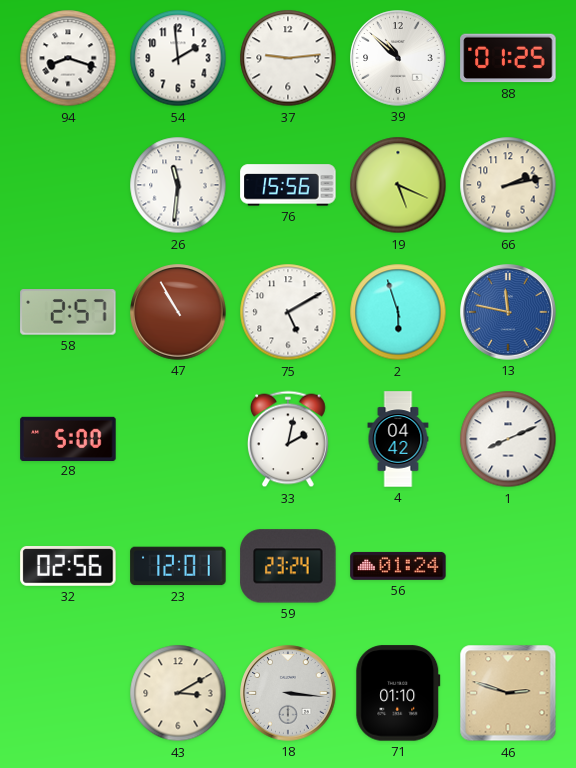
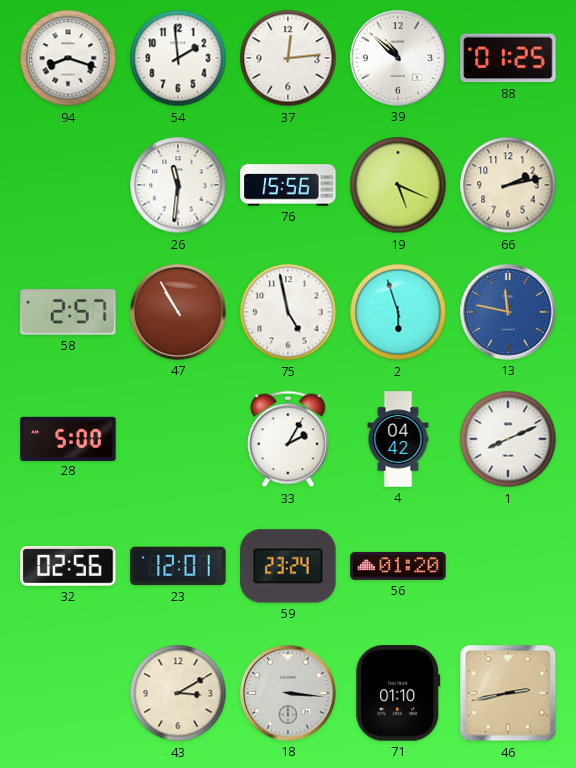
37: 9:14 -> 12:14
75: 5:10 -> 4:58
33: 2:02 -> 2:05
56: 01:24 -> 01:20
46: 2:48 -> 2:43
